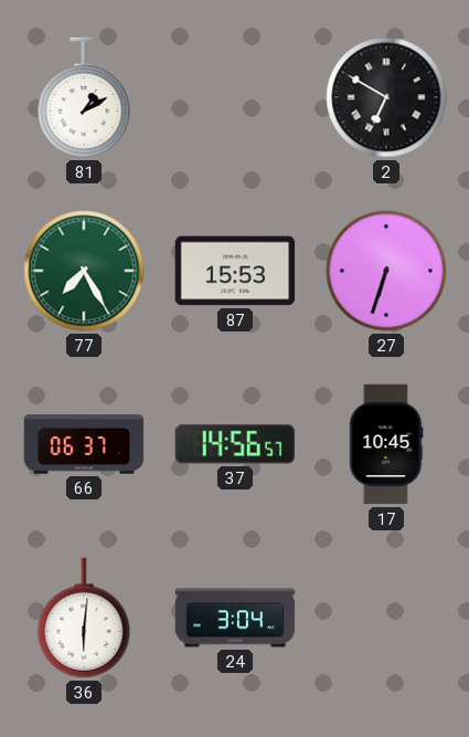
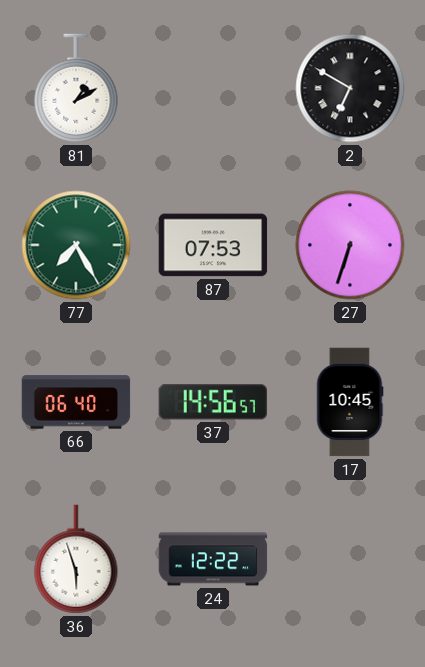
87: 15:53 -> 07:53
66: 06:37 -> 06:40
36: 6:01 -> 5:57
24: 3:04 -> 12:22
